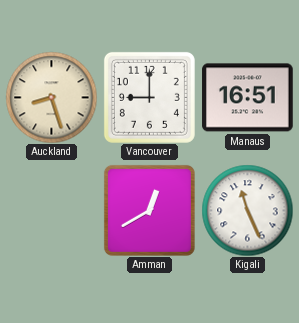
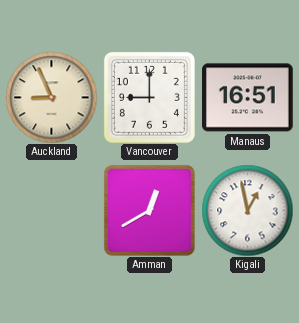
Auckland: 8:27 -> 8:56
Kigali: 11:26 -> 12:58
